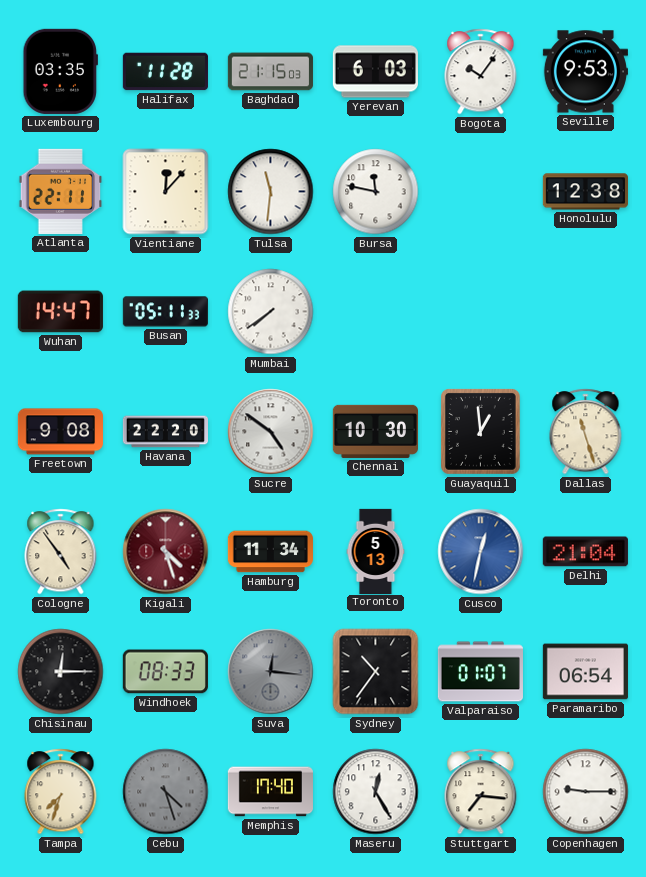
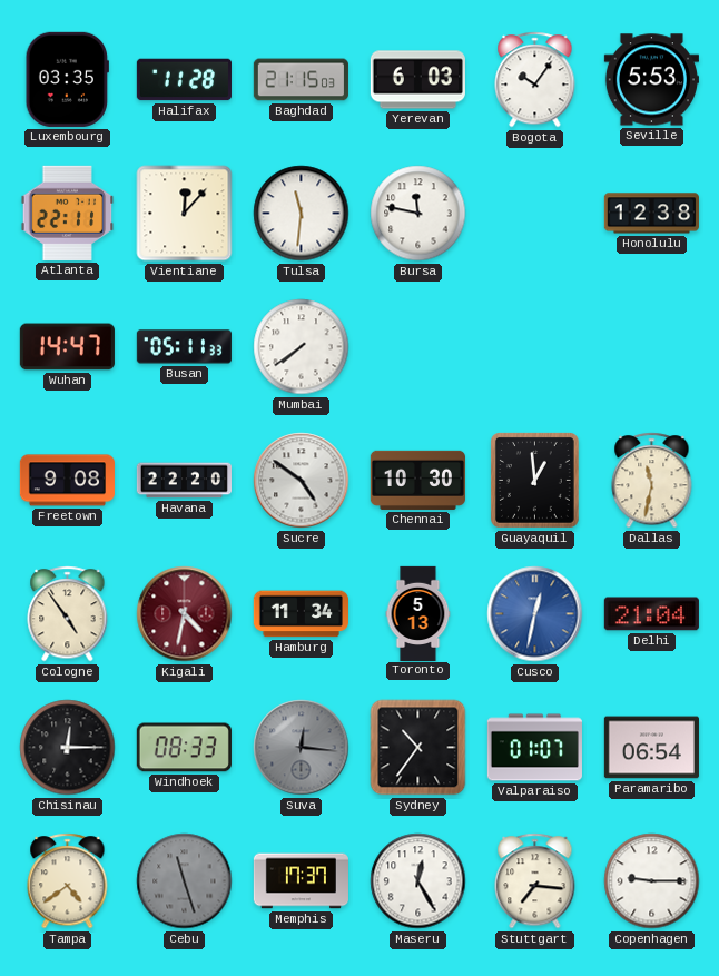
Seville: 9:53 -> 5:53
Dallas: 11:27 -> 11:32
Kigali: 4:27 -> 4:32
Tampa: 7:33 -> 4:39
Cebu: 4:27 -> 11:27
Memphis: 17:40 -> 17:37
